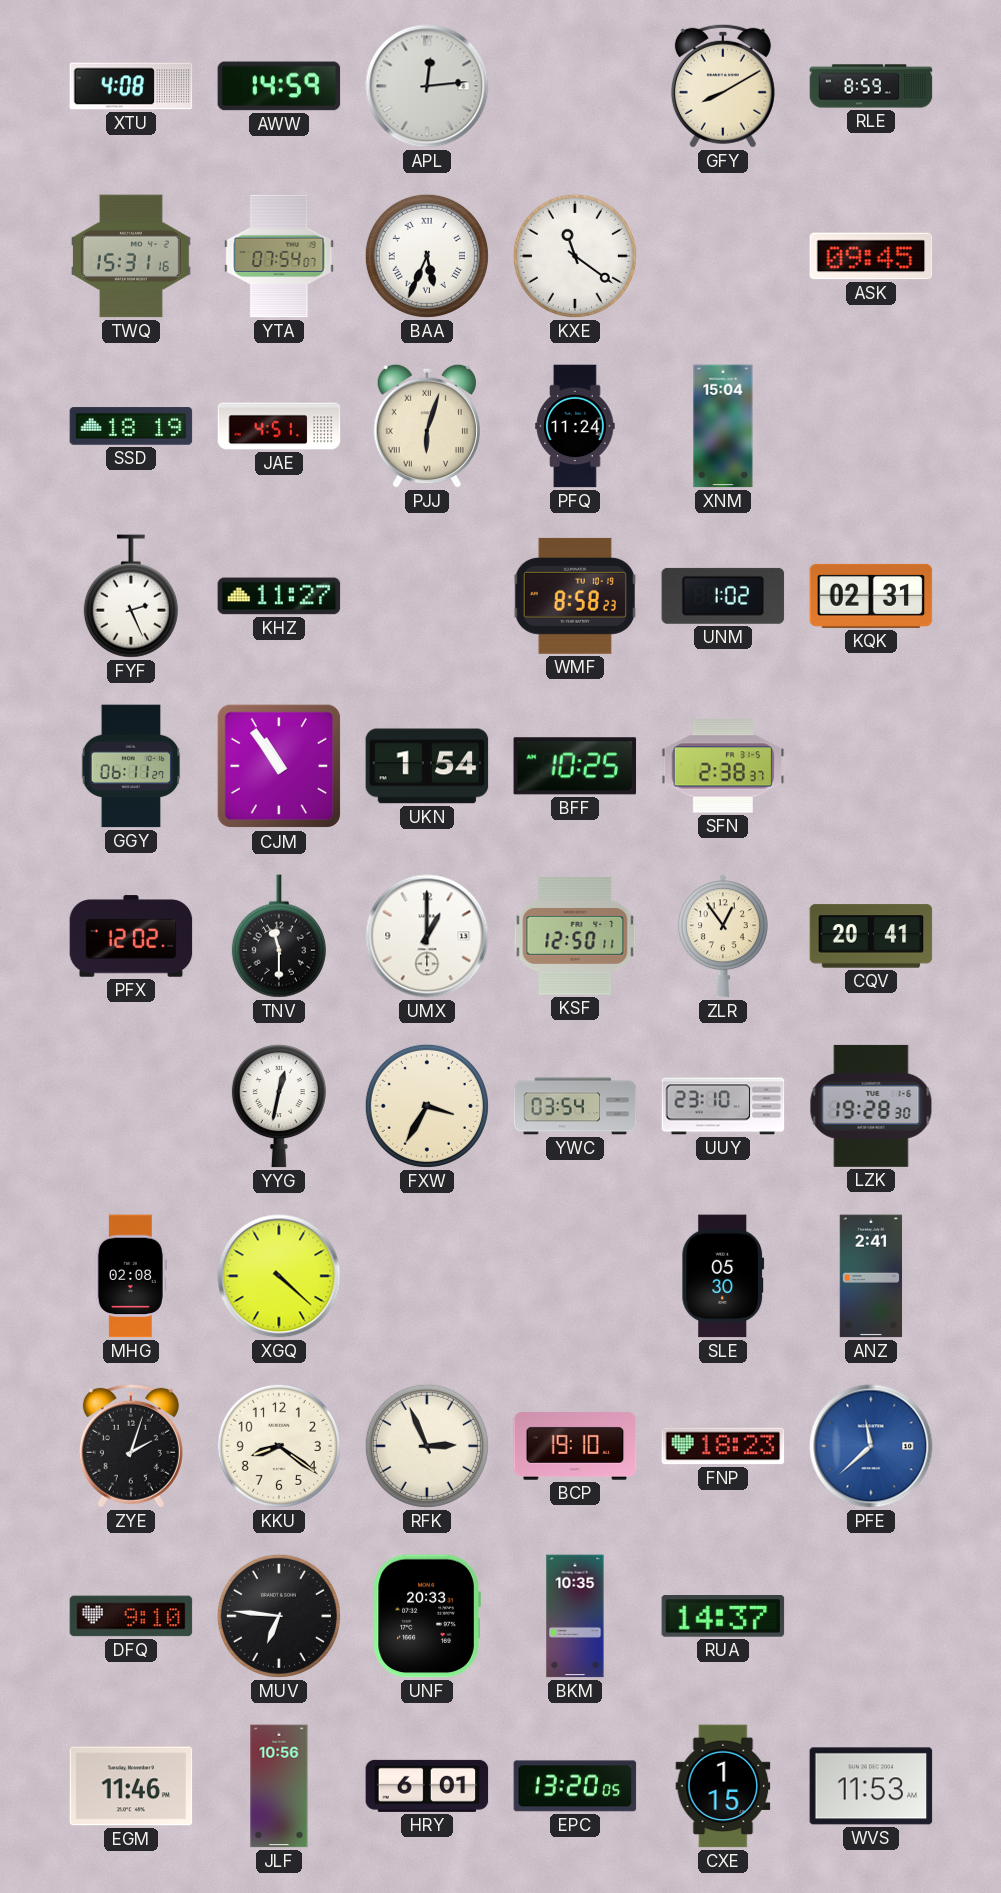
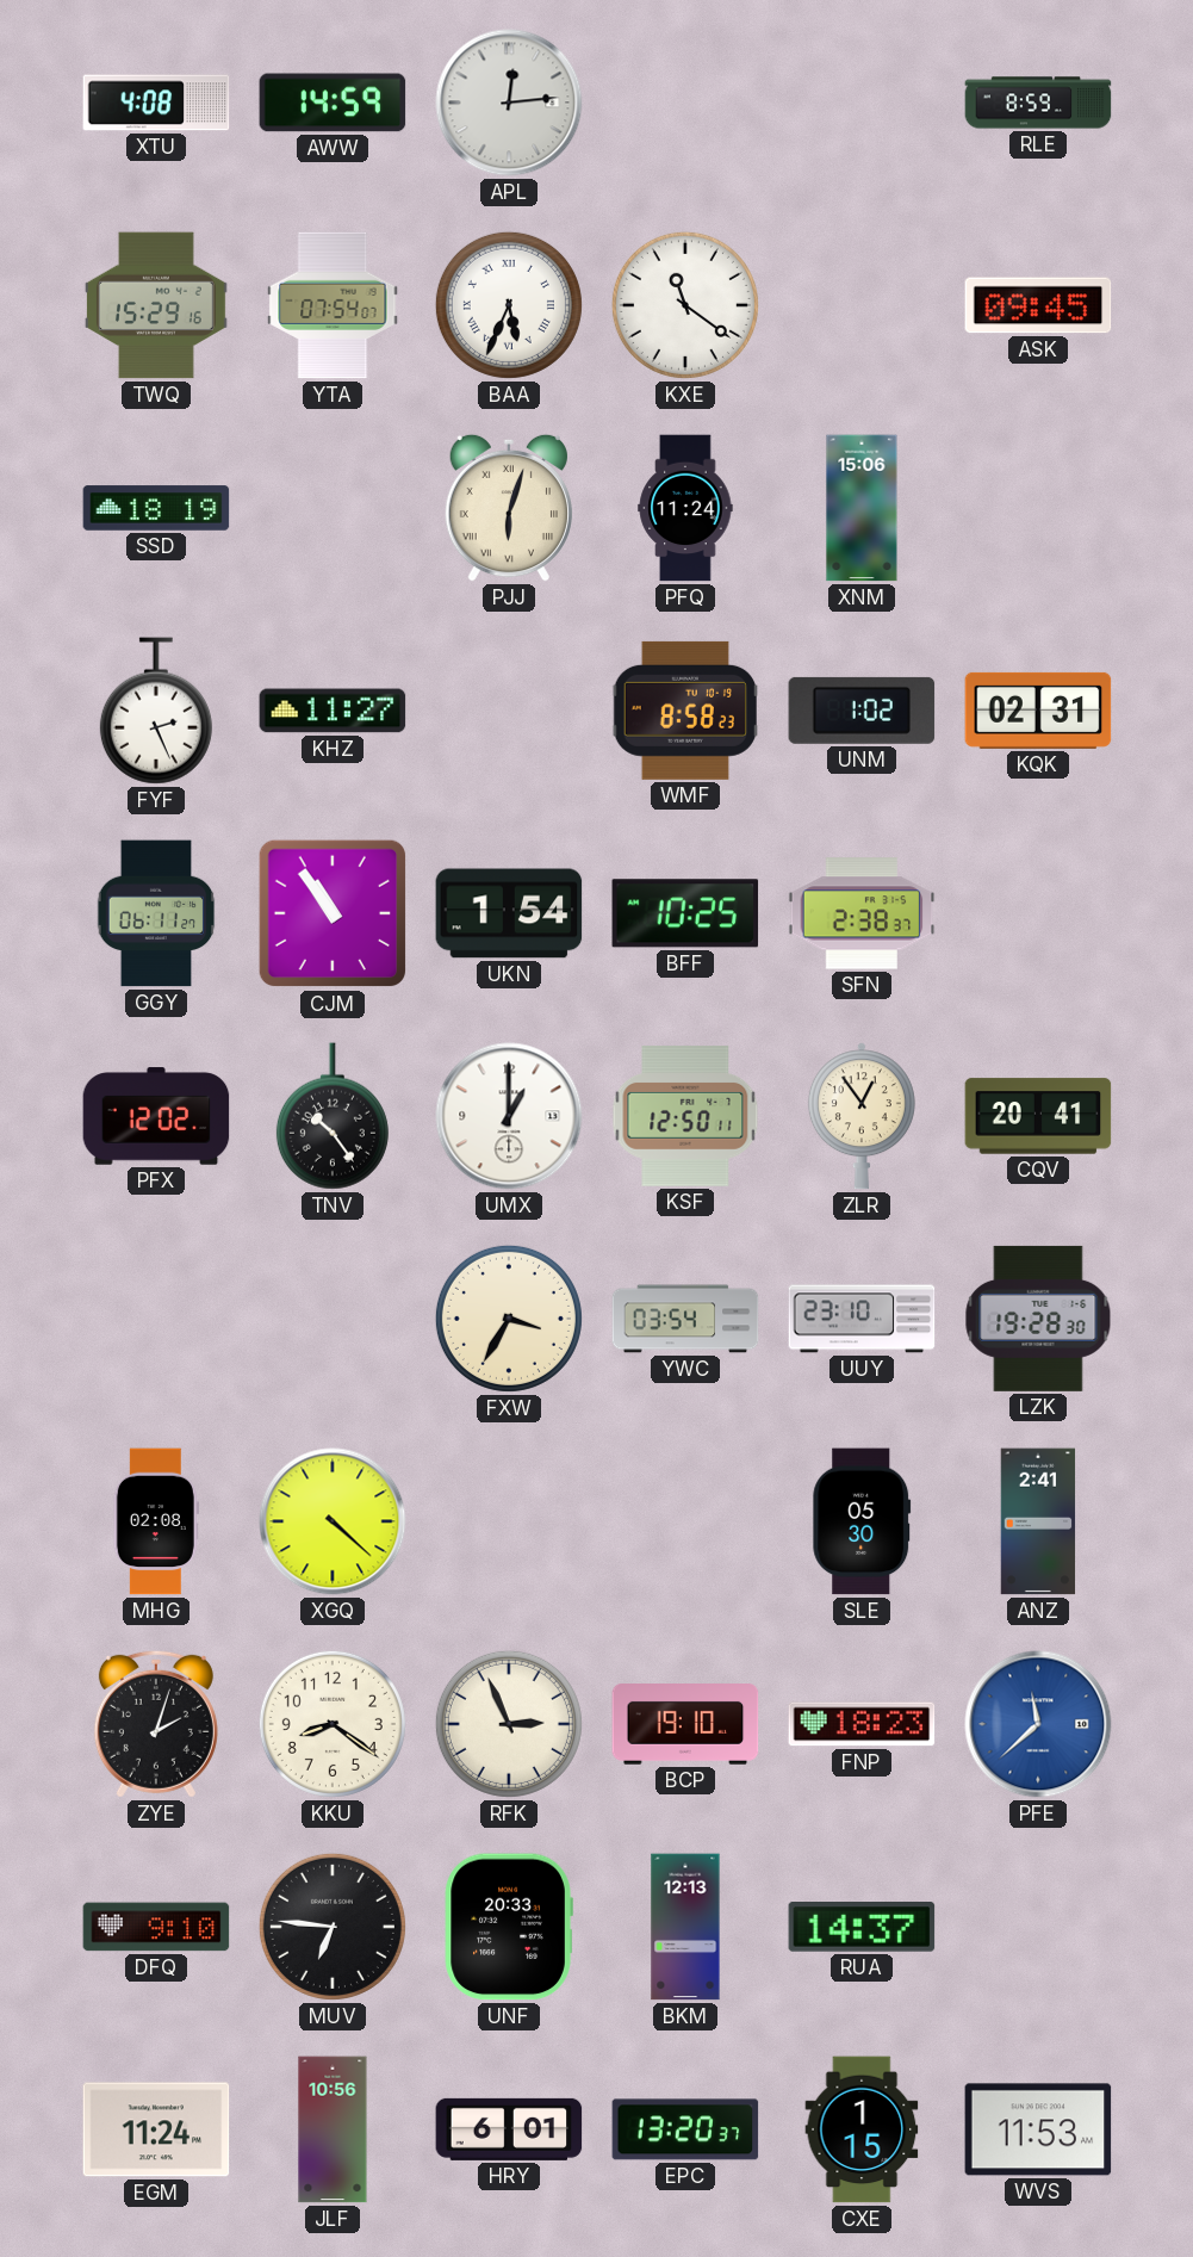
GFY: 8:10 -> none
TWQ: 15:31 -> 15:29
JAE: 4:51 -> none
XNM: 15:04 -> 15:06
TNV: 11:30 -> 10:24
YYG: 12:32 -> none
BKM: 10:35 -> 12:13
EGM: 11:46 -> 11:24
EPC: 13:20:05 -> 13:20:37
